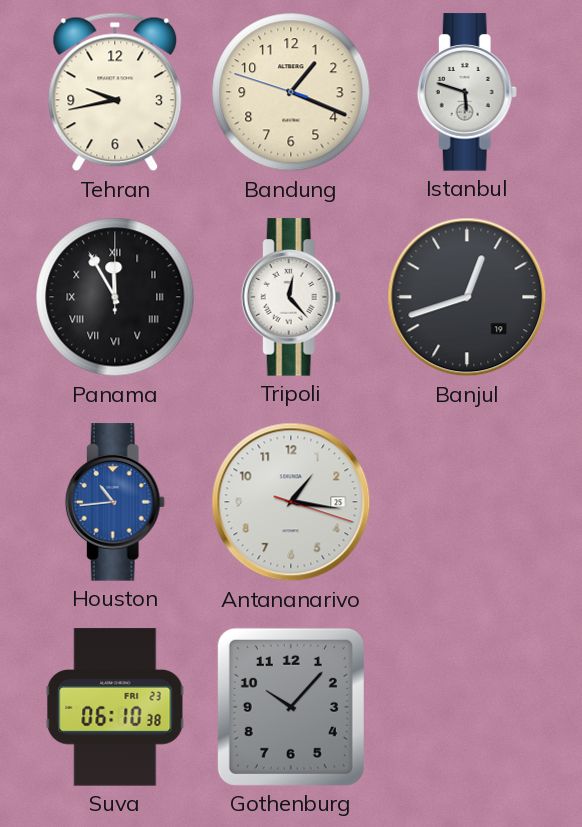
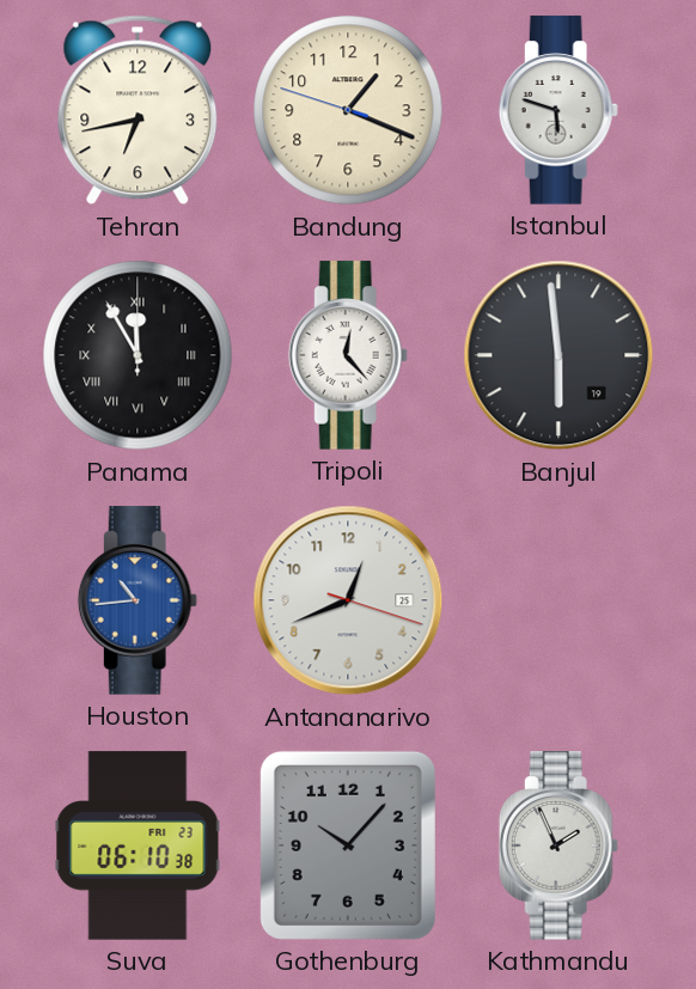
Tehran: 9:43 -> 6:43
Banjul: 12:42 -> 5:59
Antananarivo: 1:16 -> 12:41
Kathmandu: none -> 1:56
